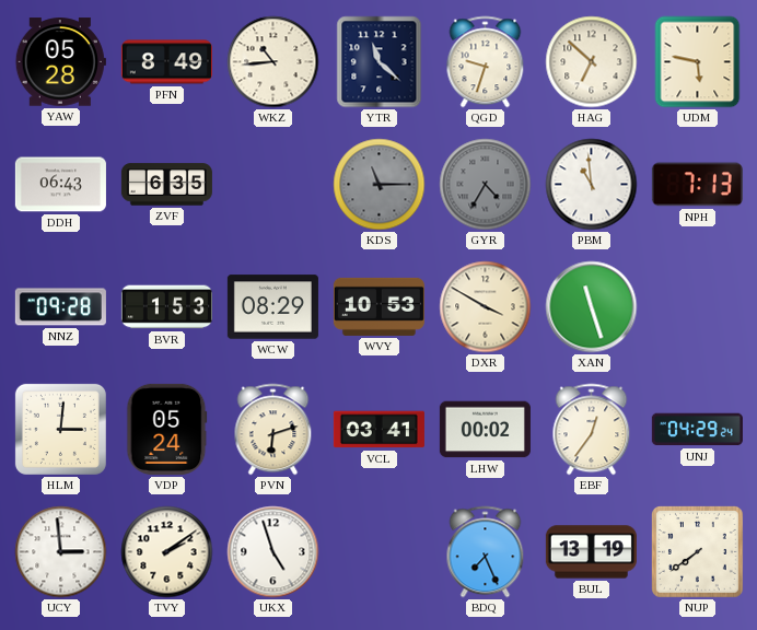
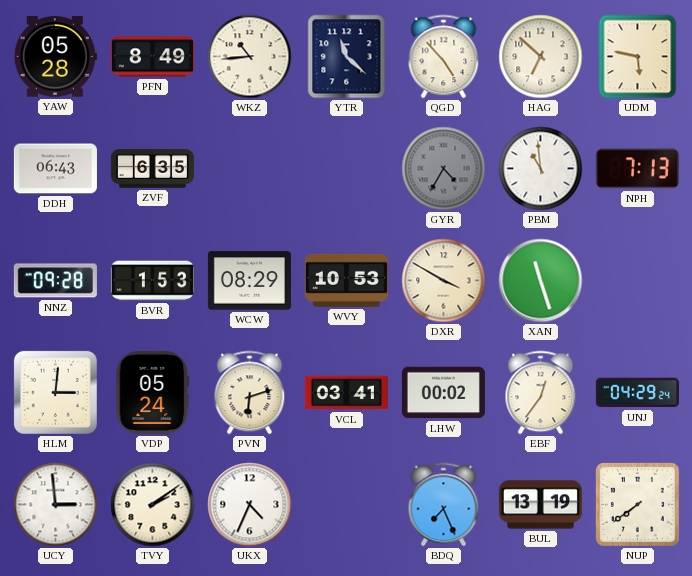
QGD: 9:33 -> 4:53
KDS: 11:15 -> none
UKX: 4:57 -> 4:34
